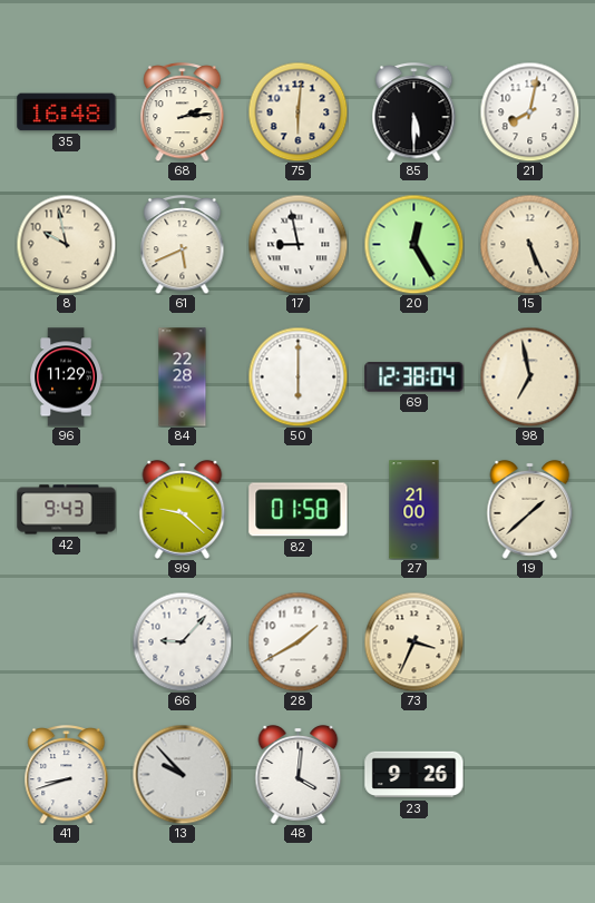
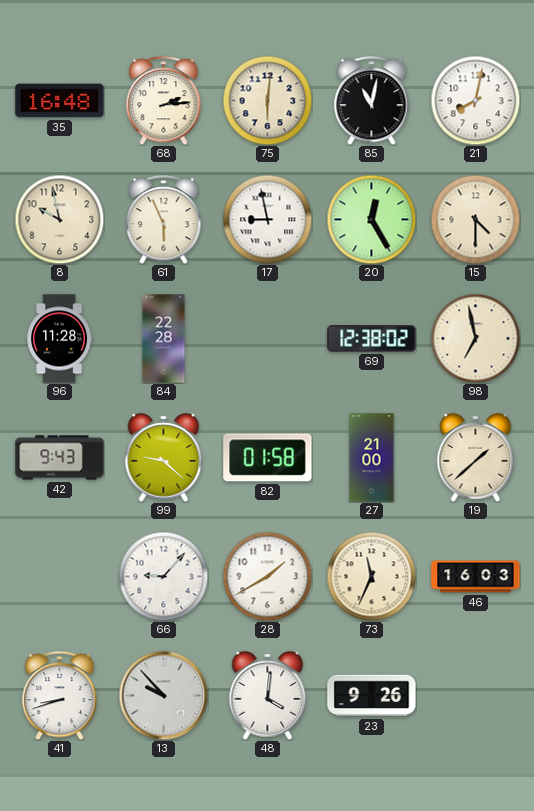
85: 5:30 -> 11:02
61: 5:41 -> 5:56
15: 5:26 -> 4:30
96: 11:29 -> 11:28
50: 6:00 -> none
69: 12:38:04 -> 12:38:02
73: 3:34 -> 11:34
46: none -> 16:03
